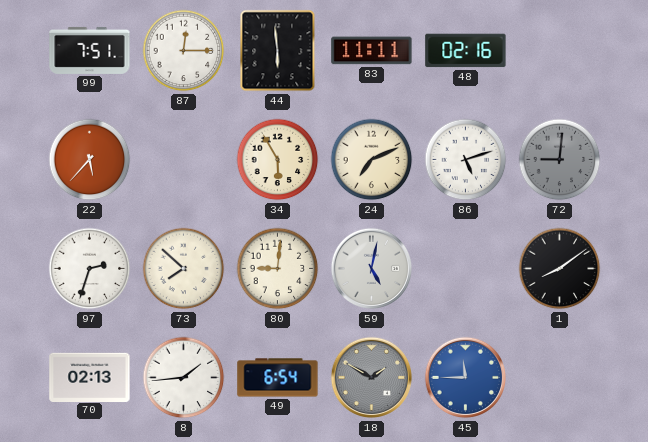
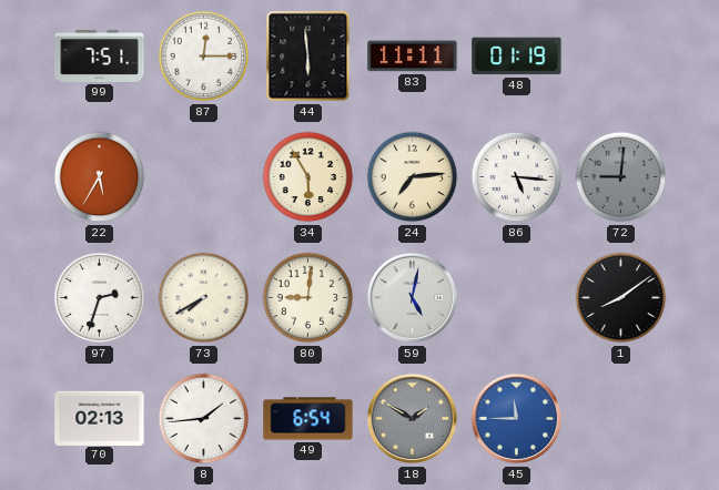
48: 02:16 -> 01:19
22: 5:37 -> 5:35
24: 7:11 -> 7:14
86: 5:12 -> 5:16
73: 7:52 -> 7:40
